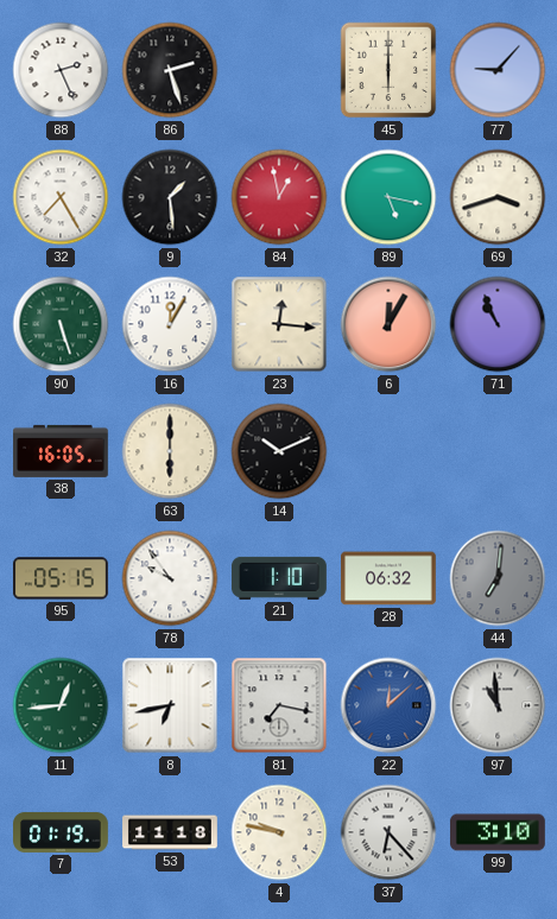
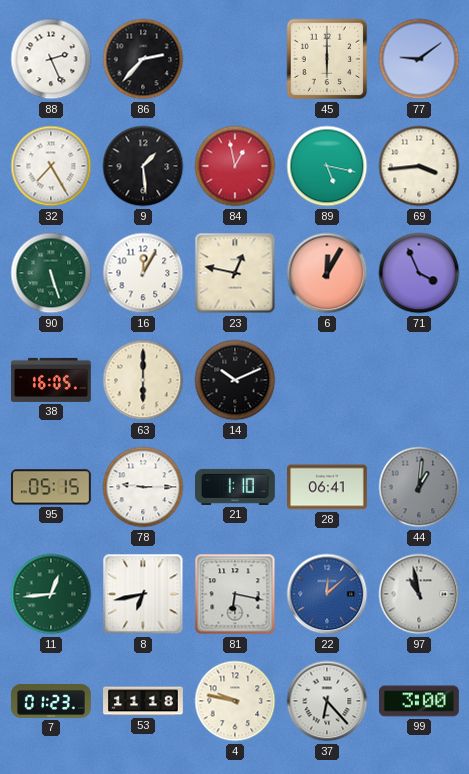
86: 2:27 -> 2:37
77: 9:07 -> 9:09
69: 3:42 -> 3:44
23: 12:16 -> 12:47
71: 10:56 -> 3:56
78: 9:54 -> 9:15
28: 06:32 -> 06:41
44: 7:01 -> 1:01
81: 7:17 -> 6:17
97: 10:59 -> 10:58
7: 01:19 -> 01:23
99: 3:10 -> 3:00
